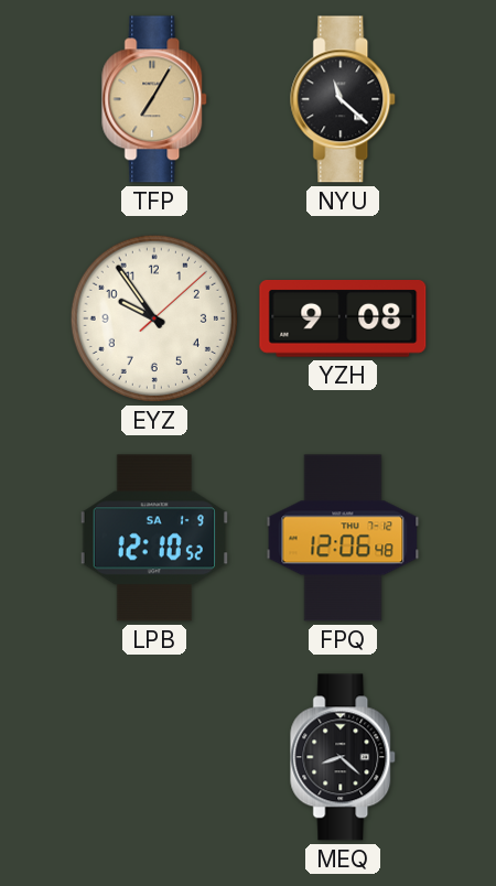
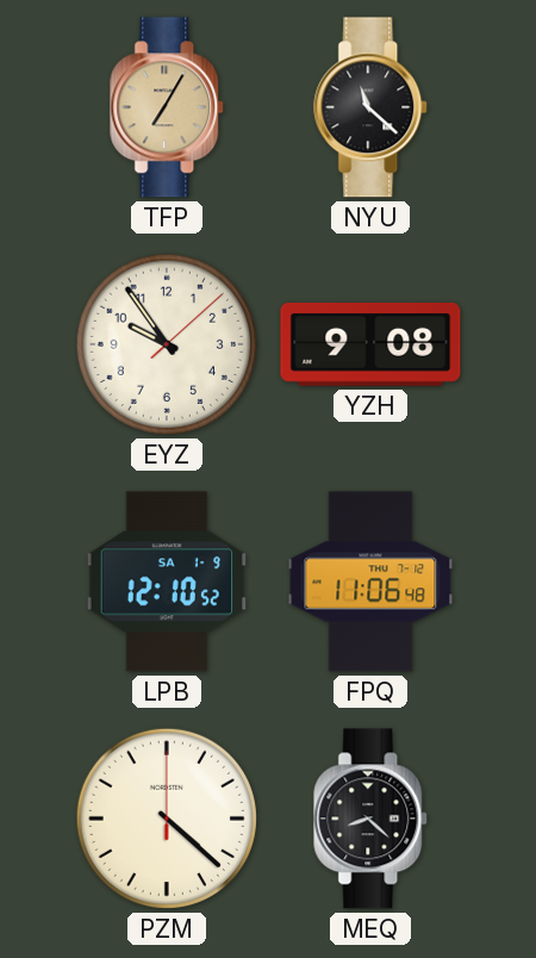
FPQ: 12:06 -> 11:06
PZM: none -> 4:22
